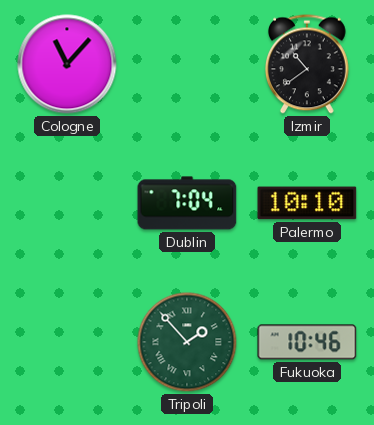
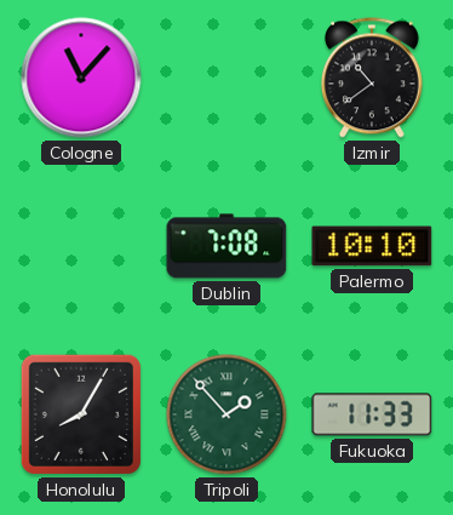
Dublin: 7:04 -> 7:08
Honolulu: none -> 8:05
Fukuoka: 10:46 -> 11:33
